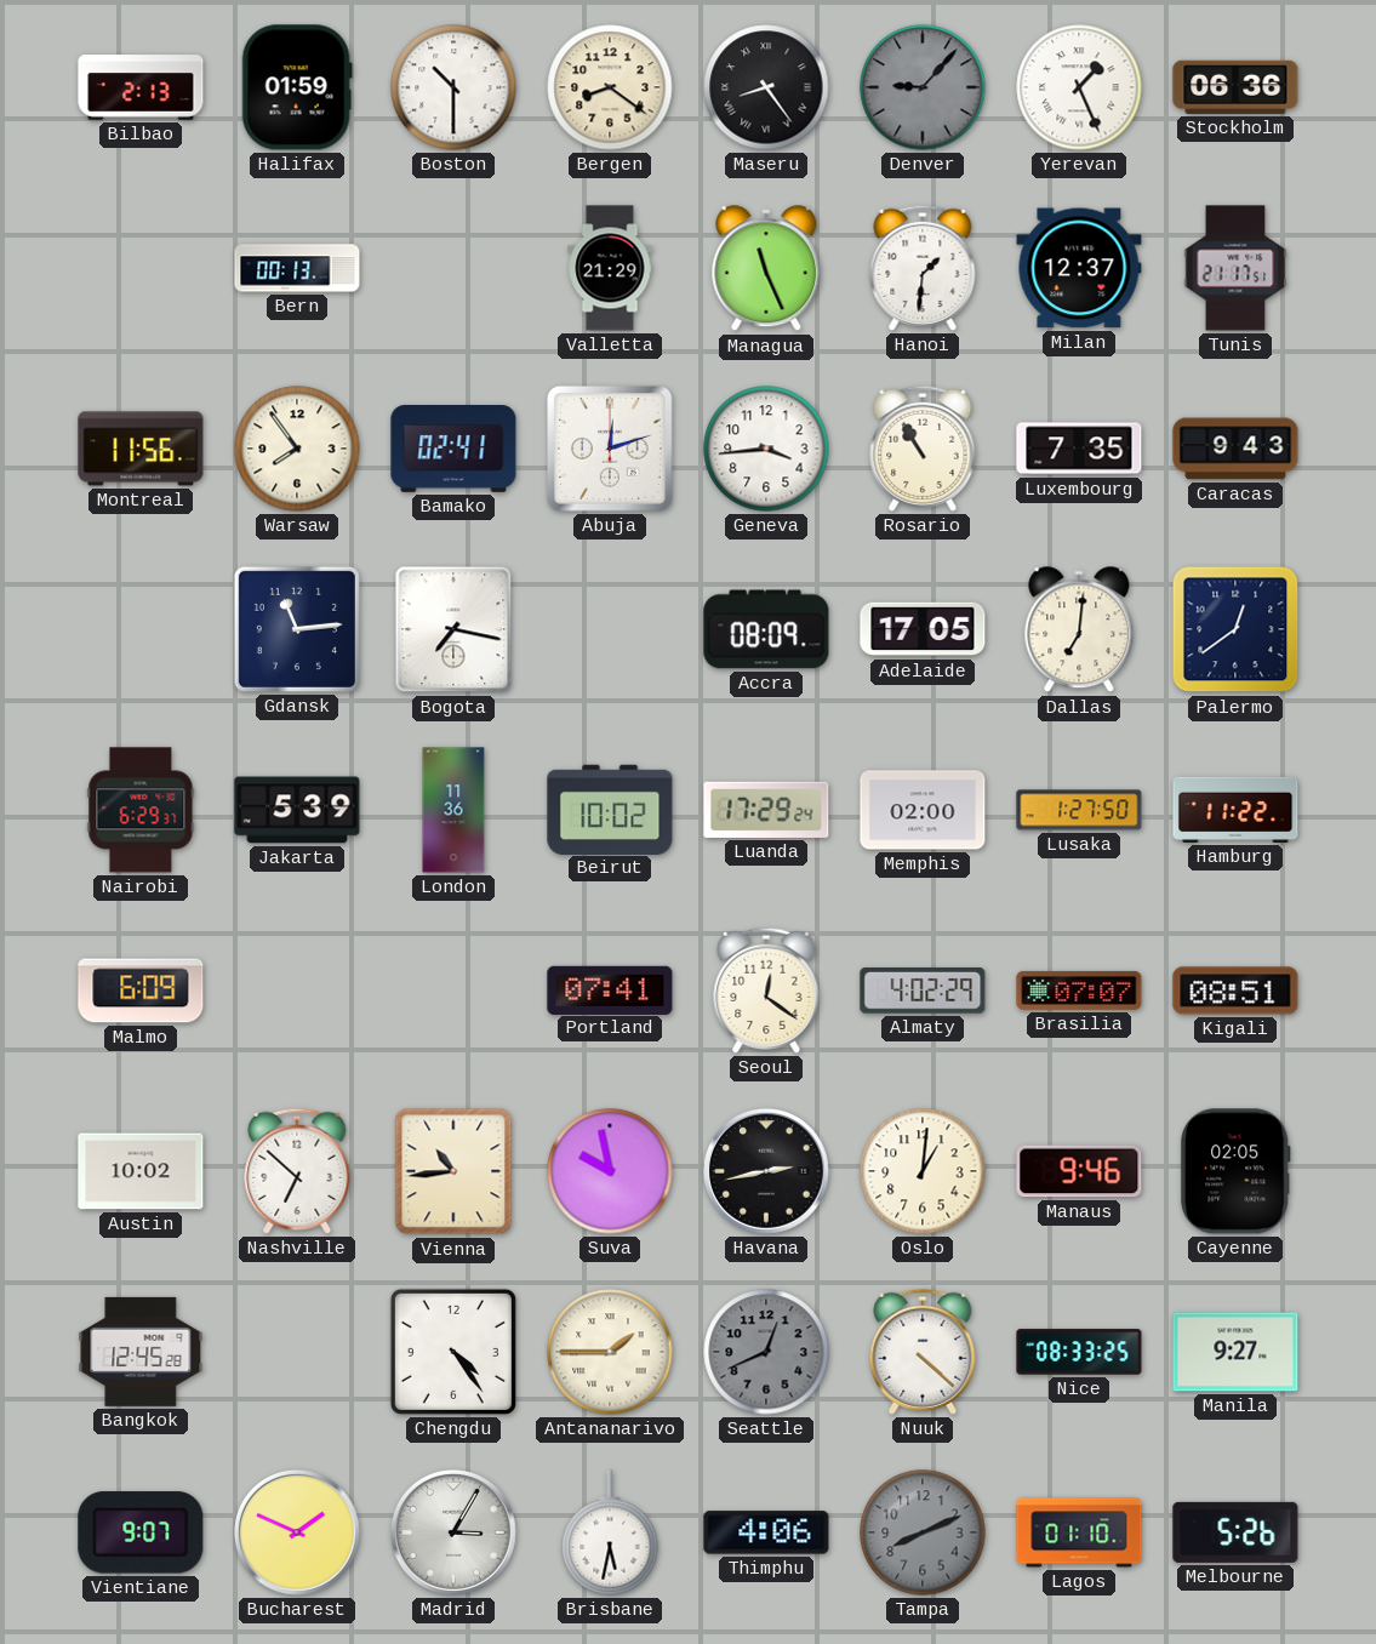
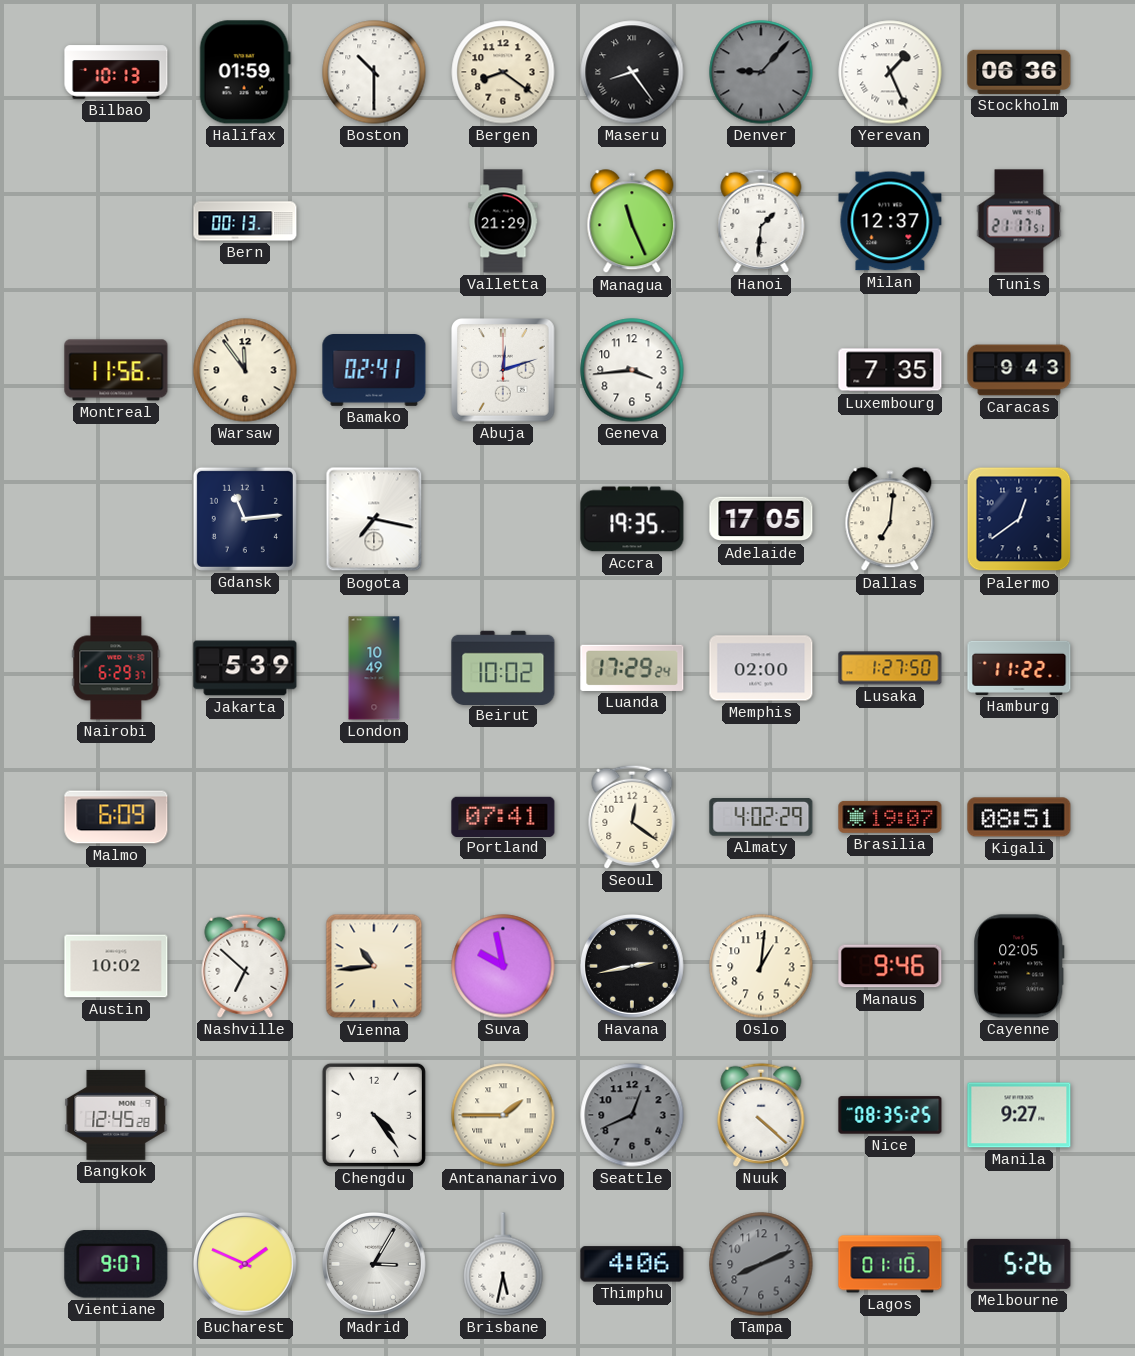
Bilbao: 2:13 -> 10:13
Warsaw: 7:54 -> 11:54
Rosario: 10:55 -> none
Accra: 08:09 -> 19:35
London: 11:36 -> 10:49
Brasilia: 07:07 -> 19:07
Nice: 08:33 -> 08:35
